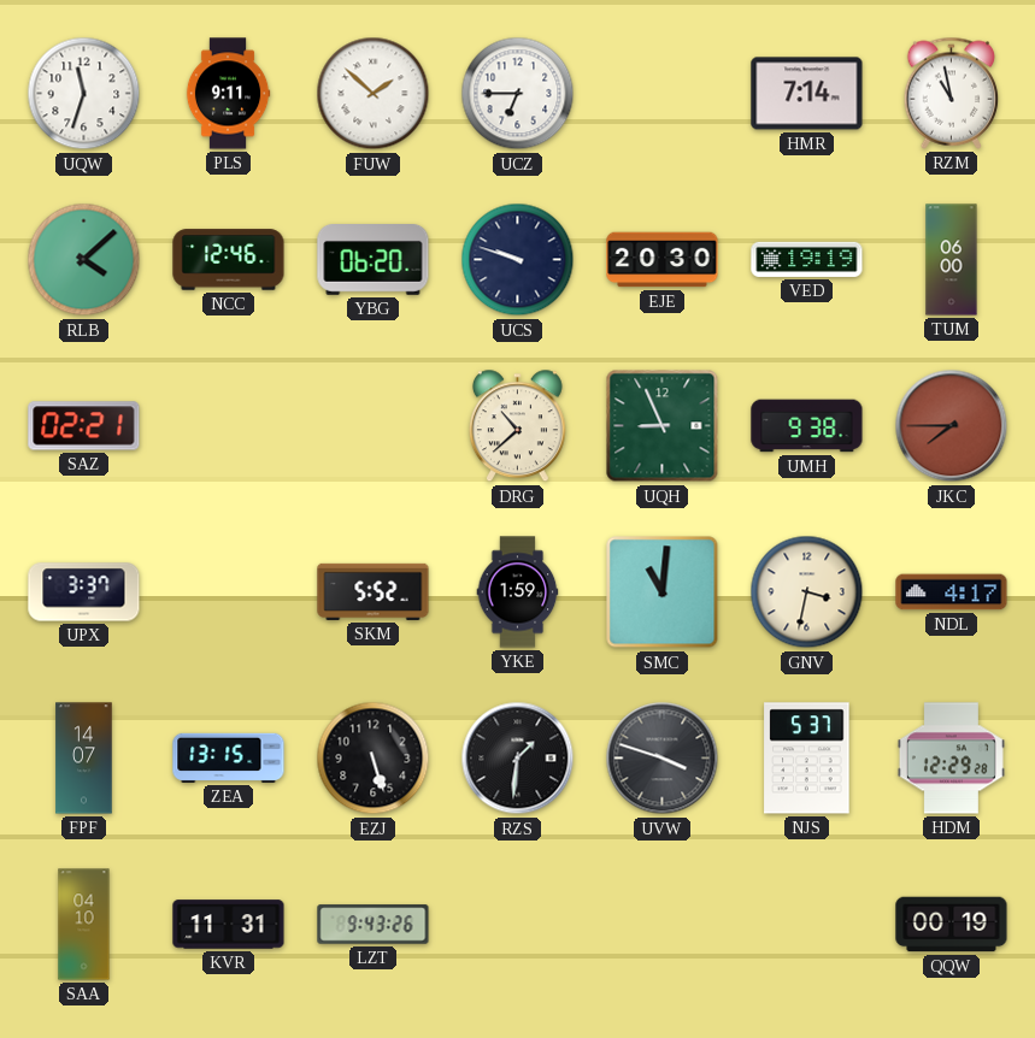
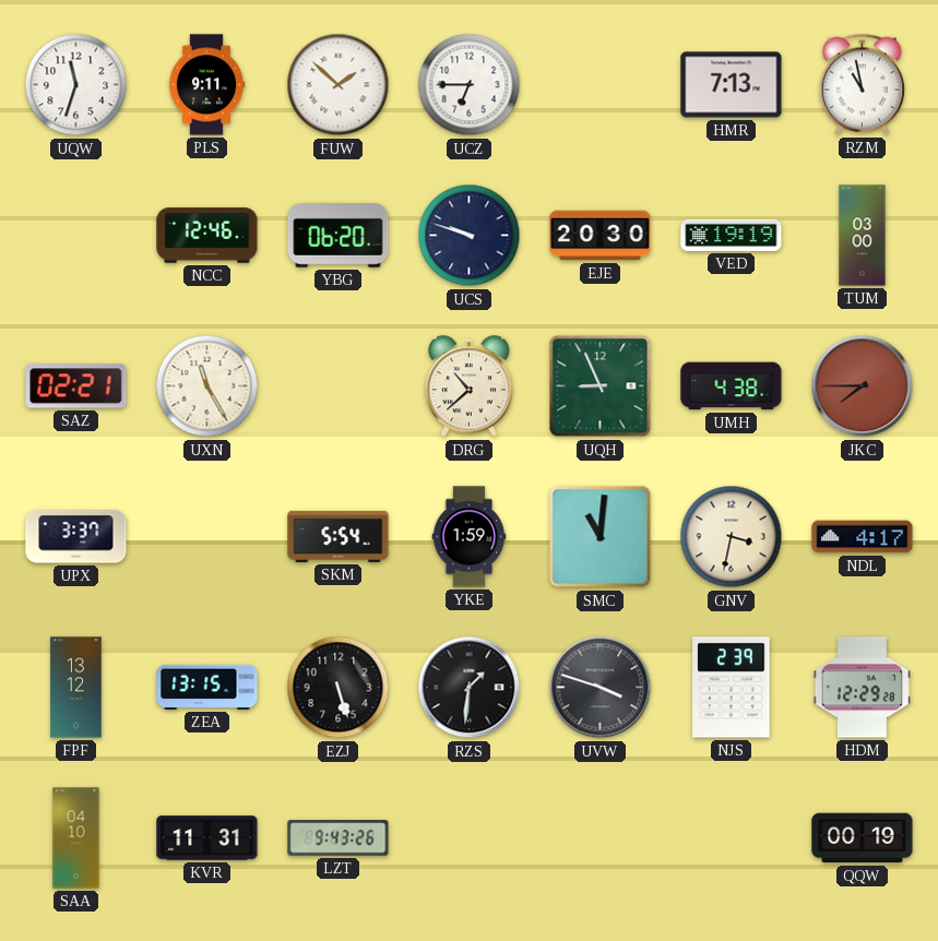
HMR: 7:14 -> 7:13
RLB: 4:08 -> none
TUM: 06:00 -> 03:00
UXN: none -> 11:25
UMH: 9:38 -> 4:38
SKM: 5:52 -> 5:54
FPF: 14:07 -> 13:12
NJS: 5:37 -> 2:39
